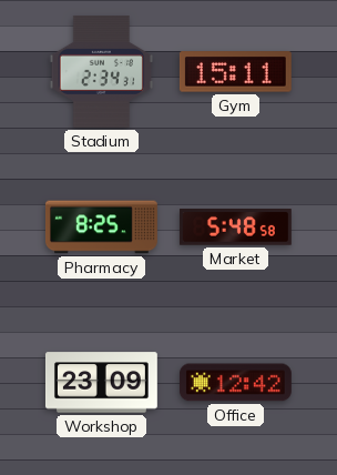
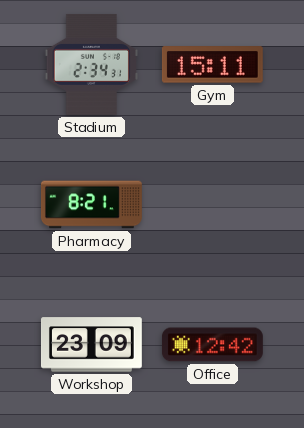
Pharmacy: 8:25 -> 8:21
Market: 5:48 -> none
